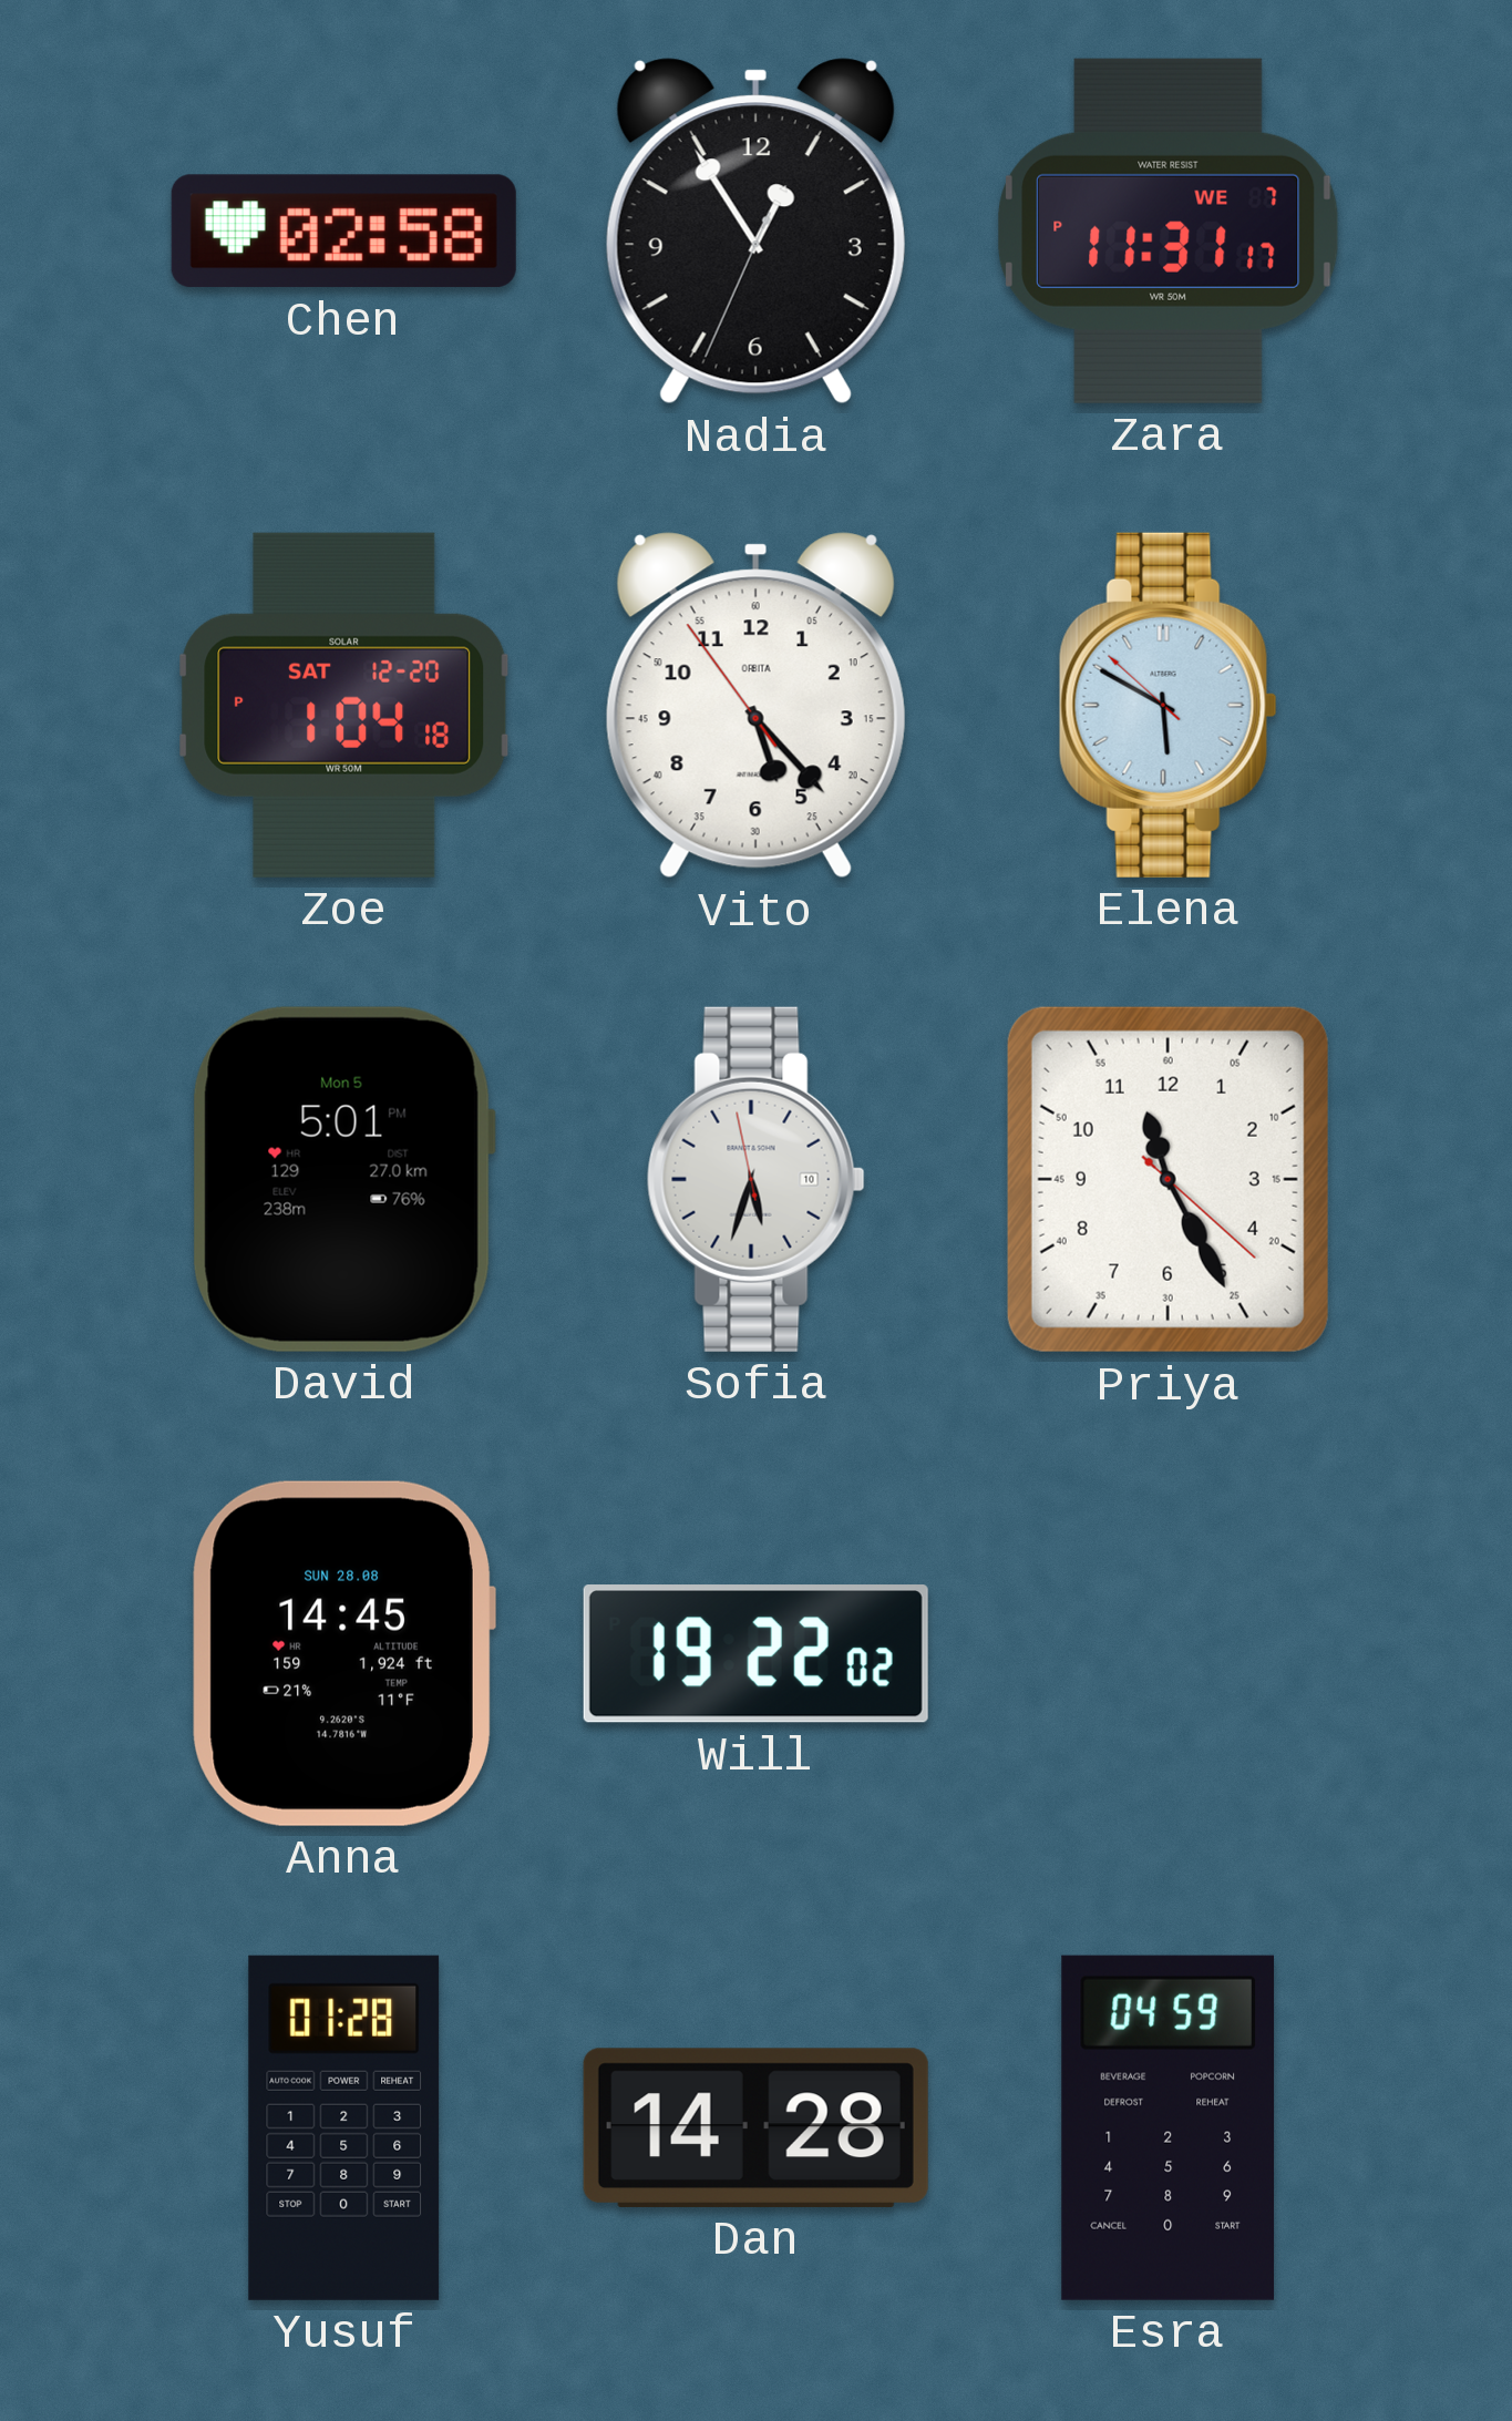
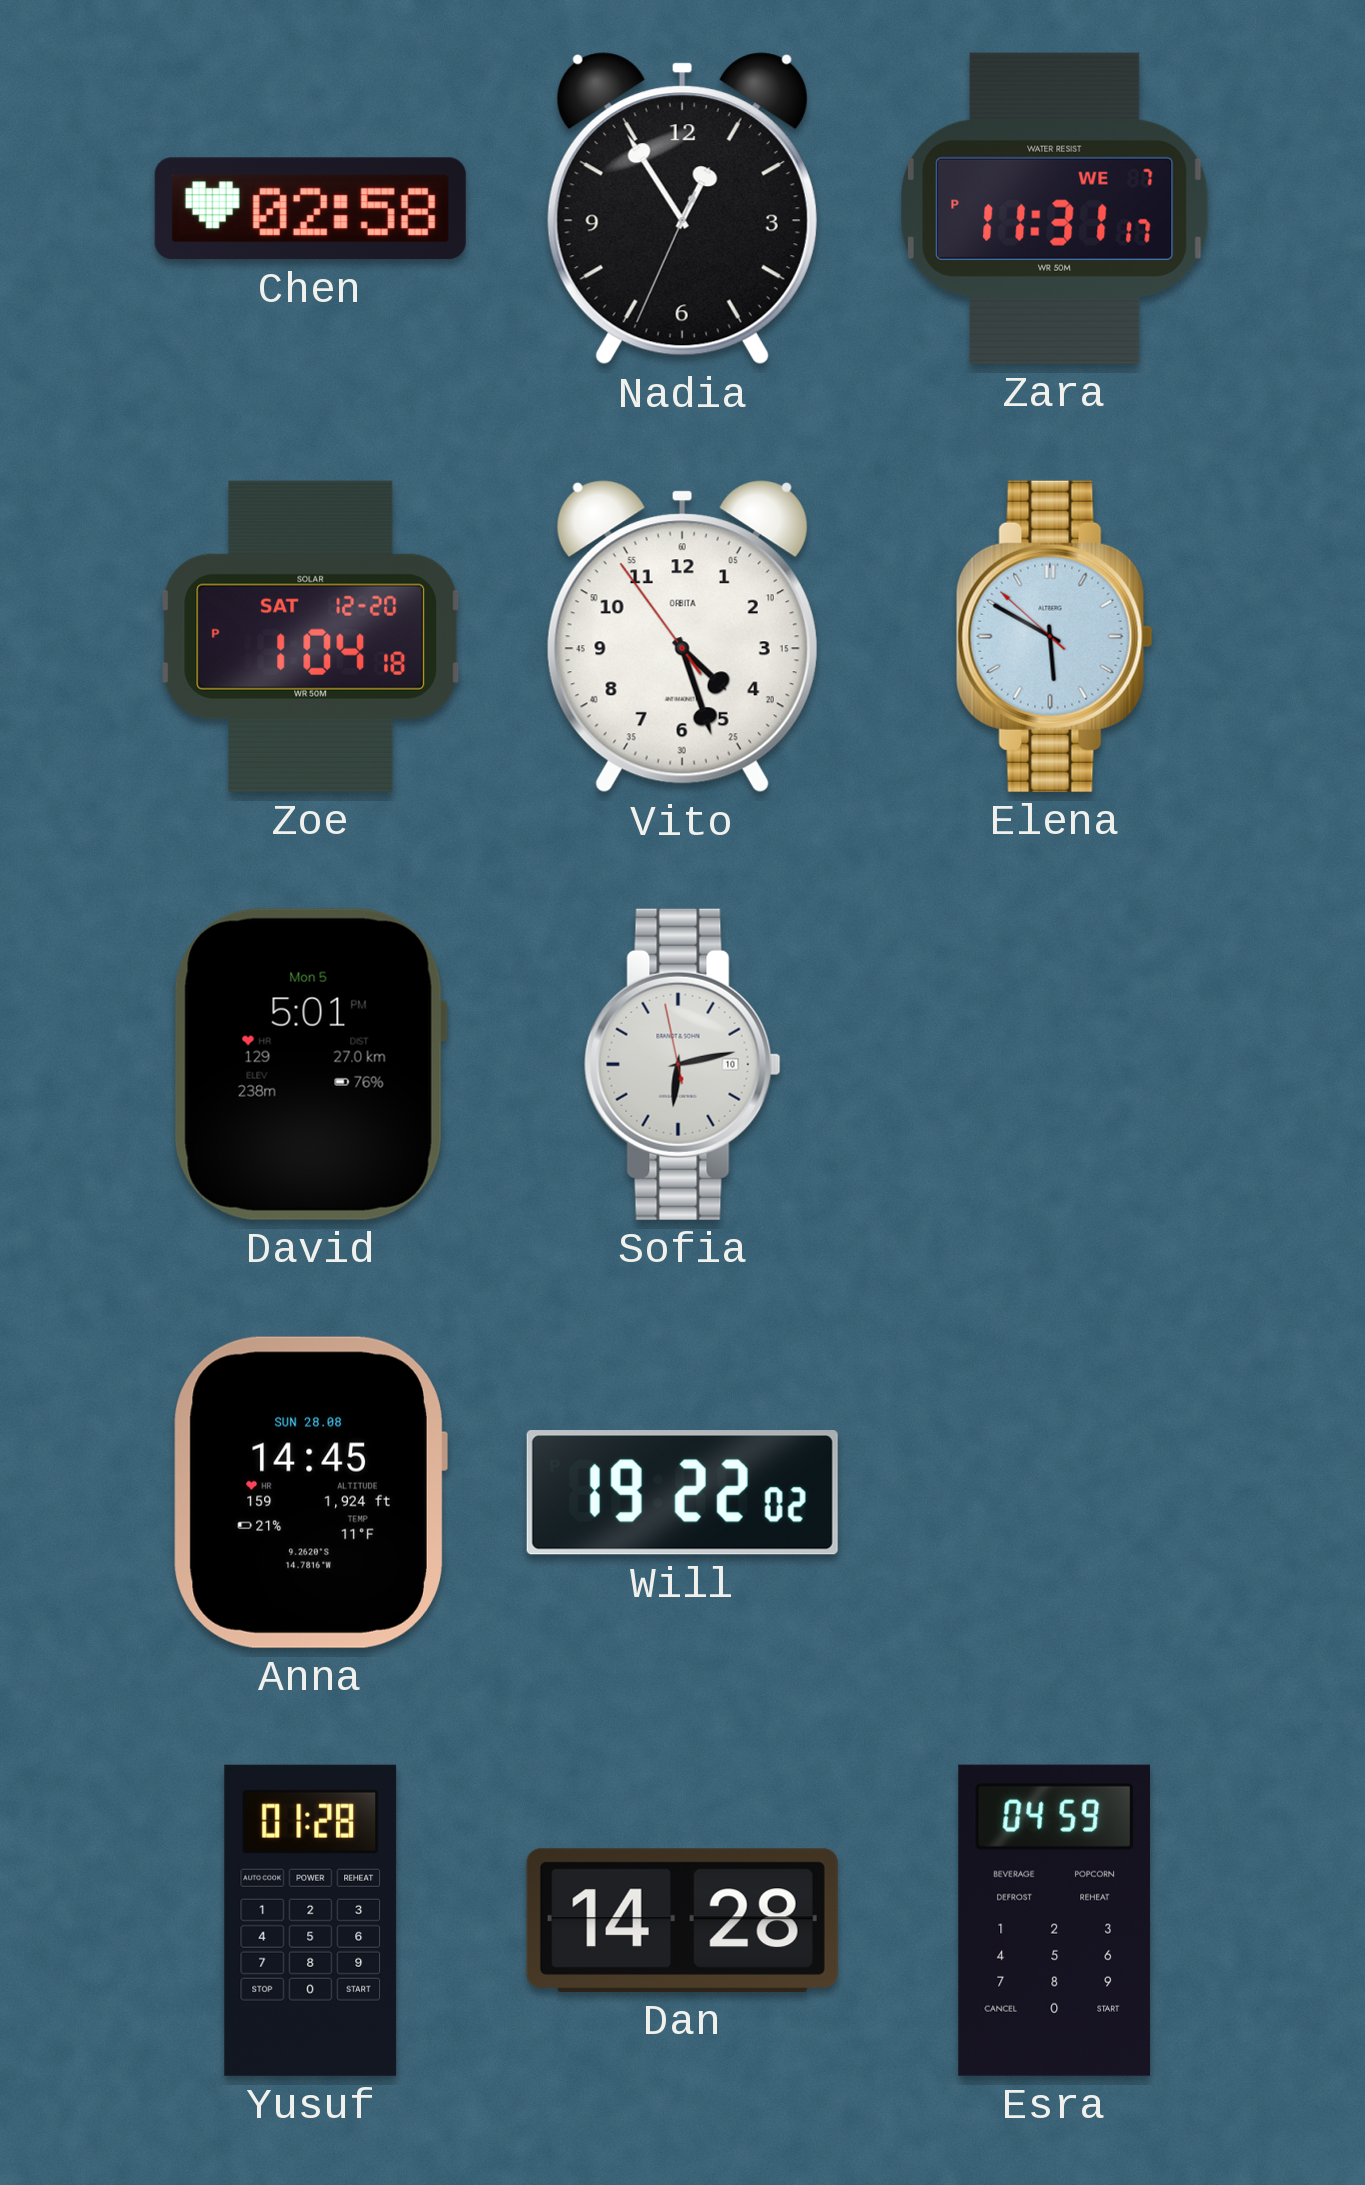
Vito: 5:22 -> 4:26
Sofia: 5:32 -> 6:12
Priya: 11:25 -> none
